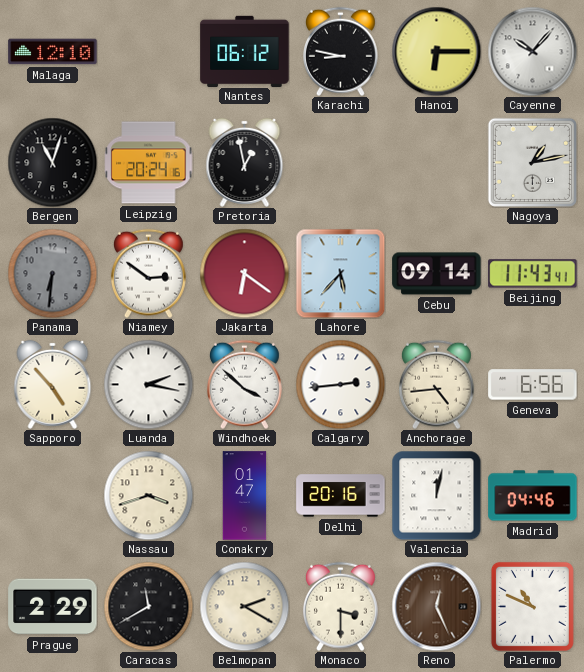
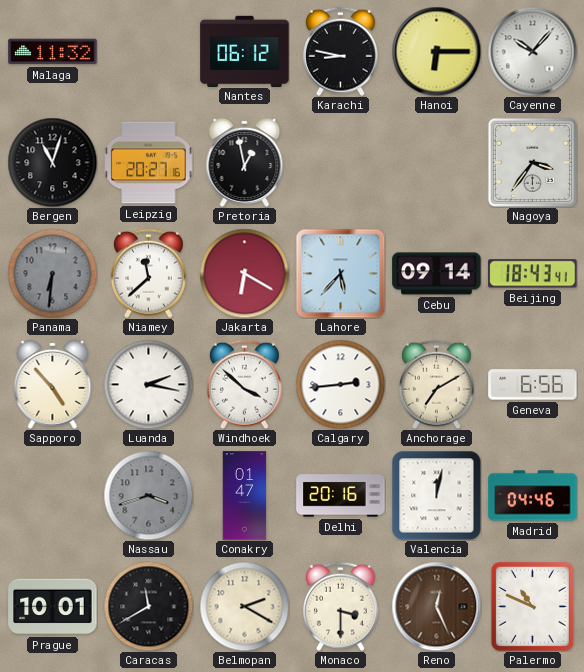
Malaga: 12:10 -> 11:32
Leipzig: 20:24 -> 20:27
Nagoya: 1:13 -> 3:36
Niamey: 2:51 -> 11:38
Jakarta: 6:21 -> 6:20
Beijing: 11:43 -> 18:43
Anchorage: 4:44 -> 7:10
Nassau dial: cream -> grey
Prague: 2:29 -> 10:01
